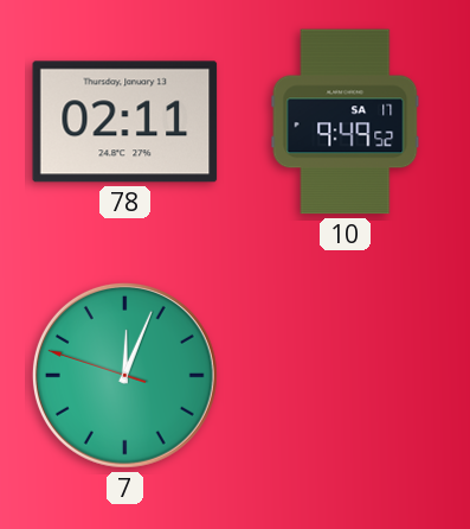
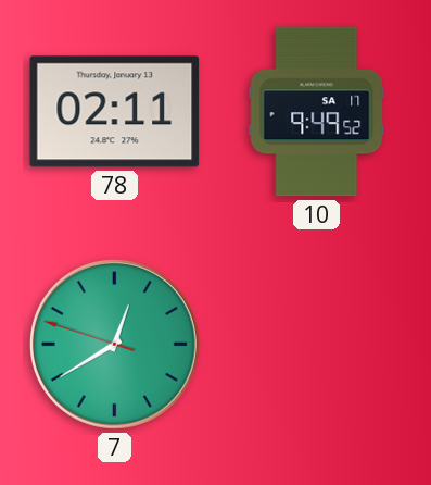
7: 12:03 -> 12:39
